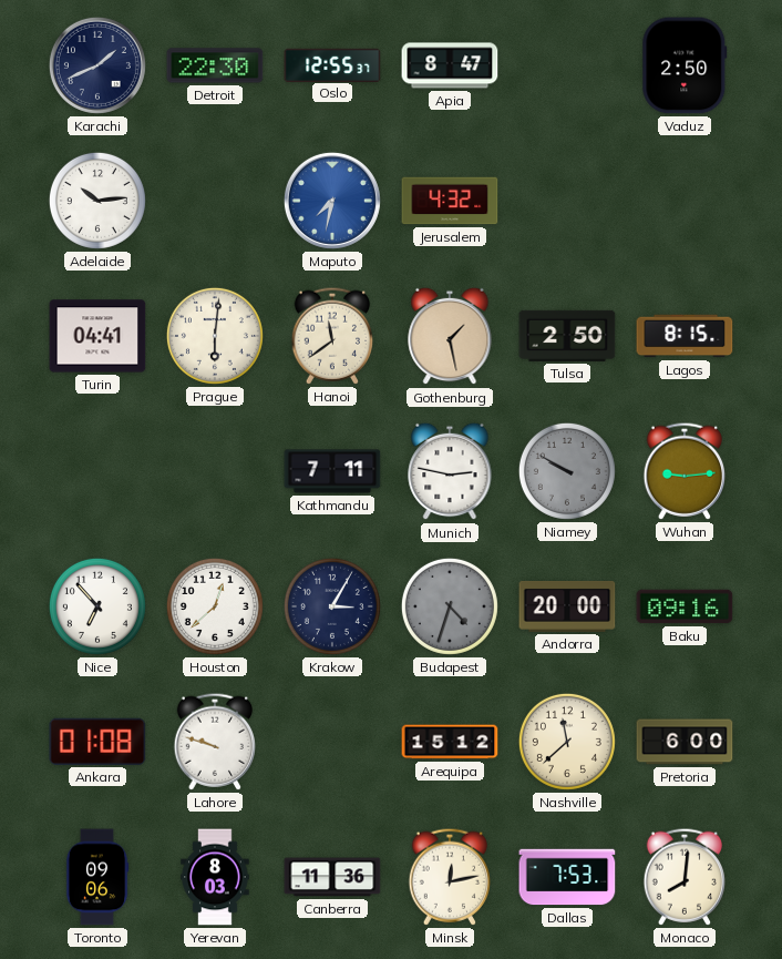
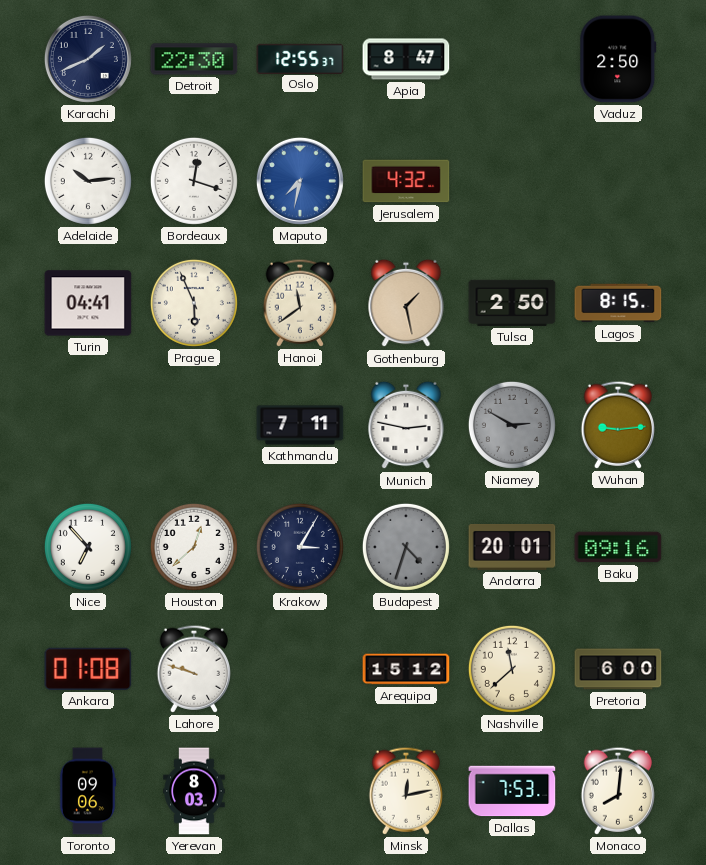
Bordeaux: none -> 12:18
Prague: 6:01 -> 5:56
Niamey: 9:50 -> 2:50
Andorra: 20:00 -> 20:01
Canberra: 11:36 -> none
